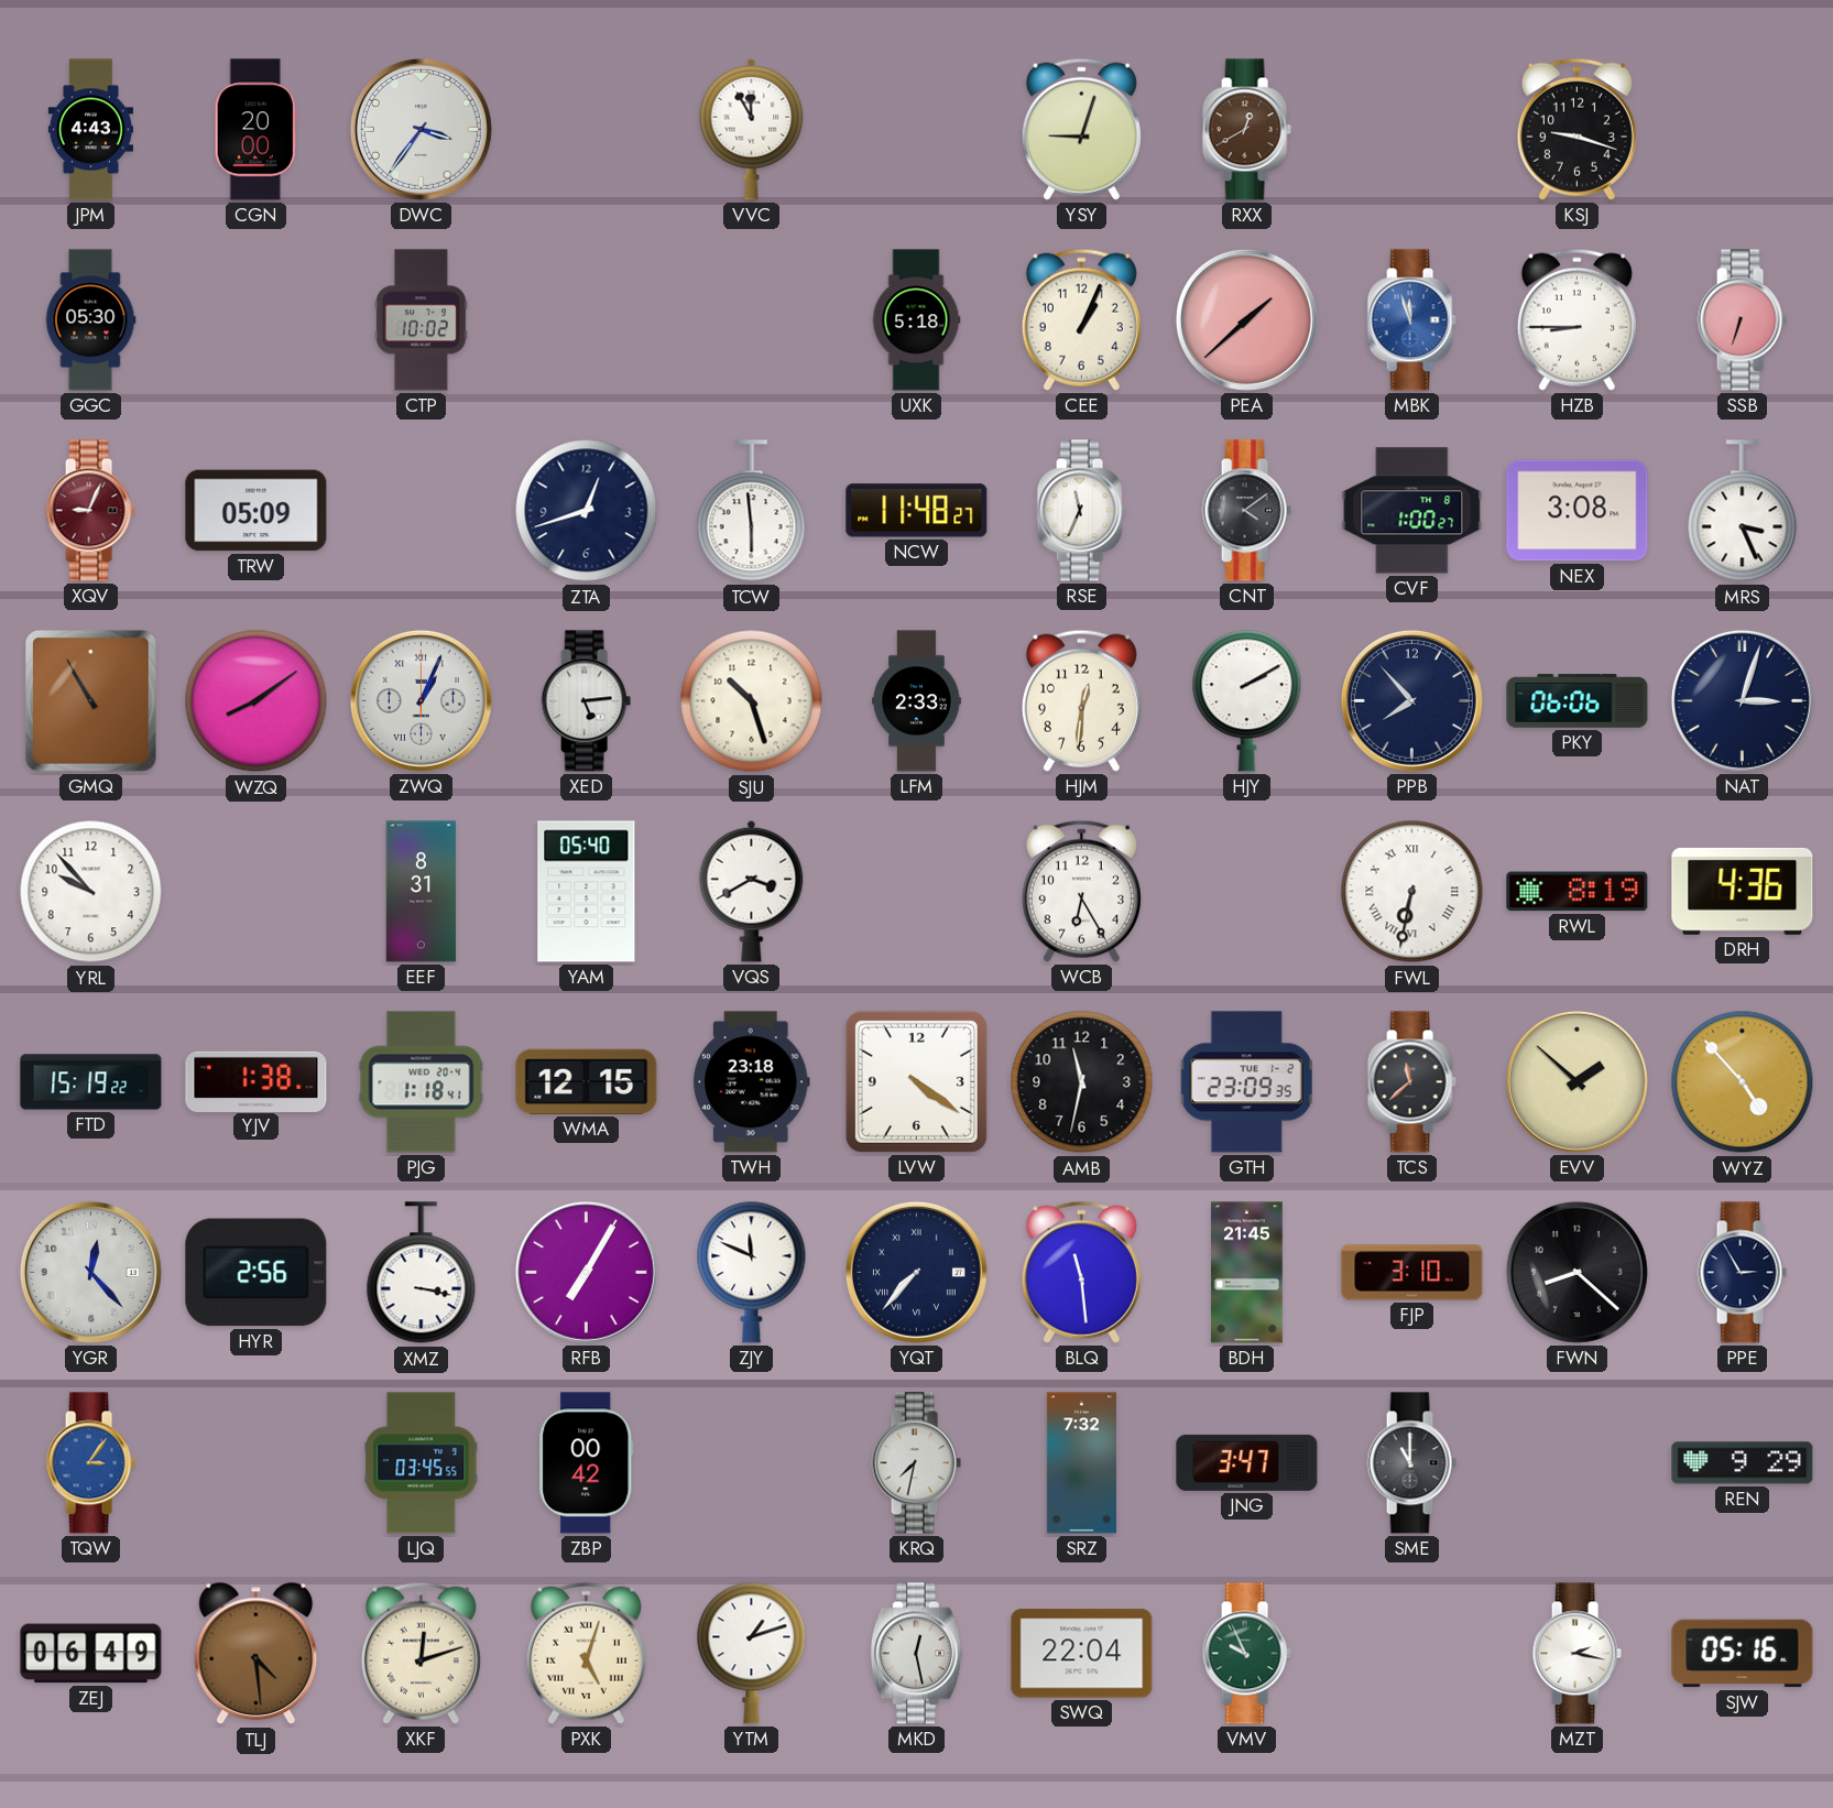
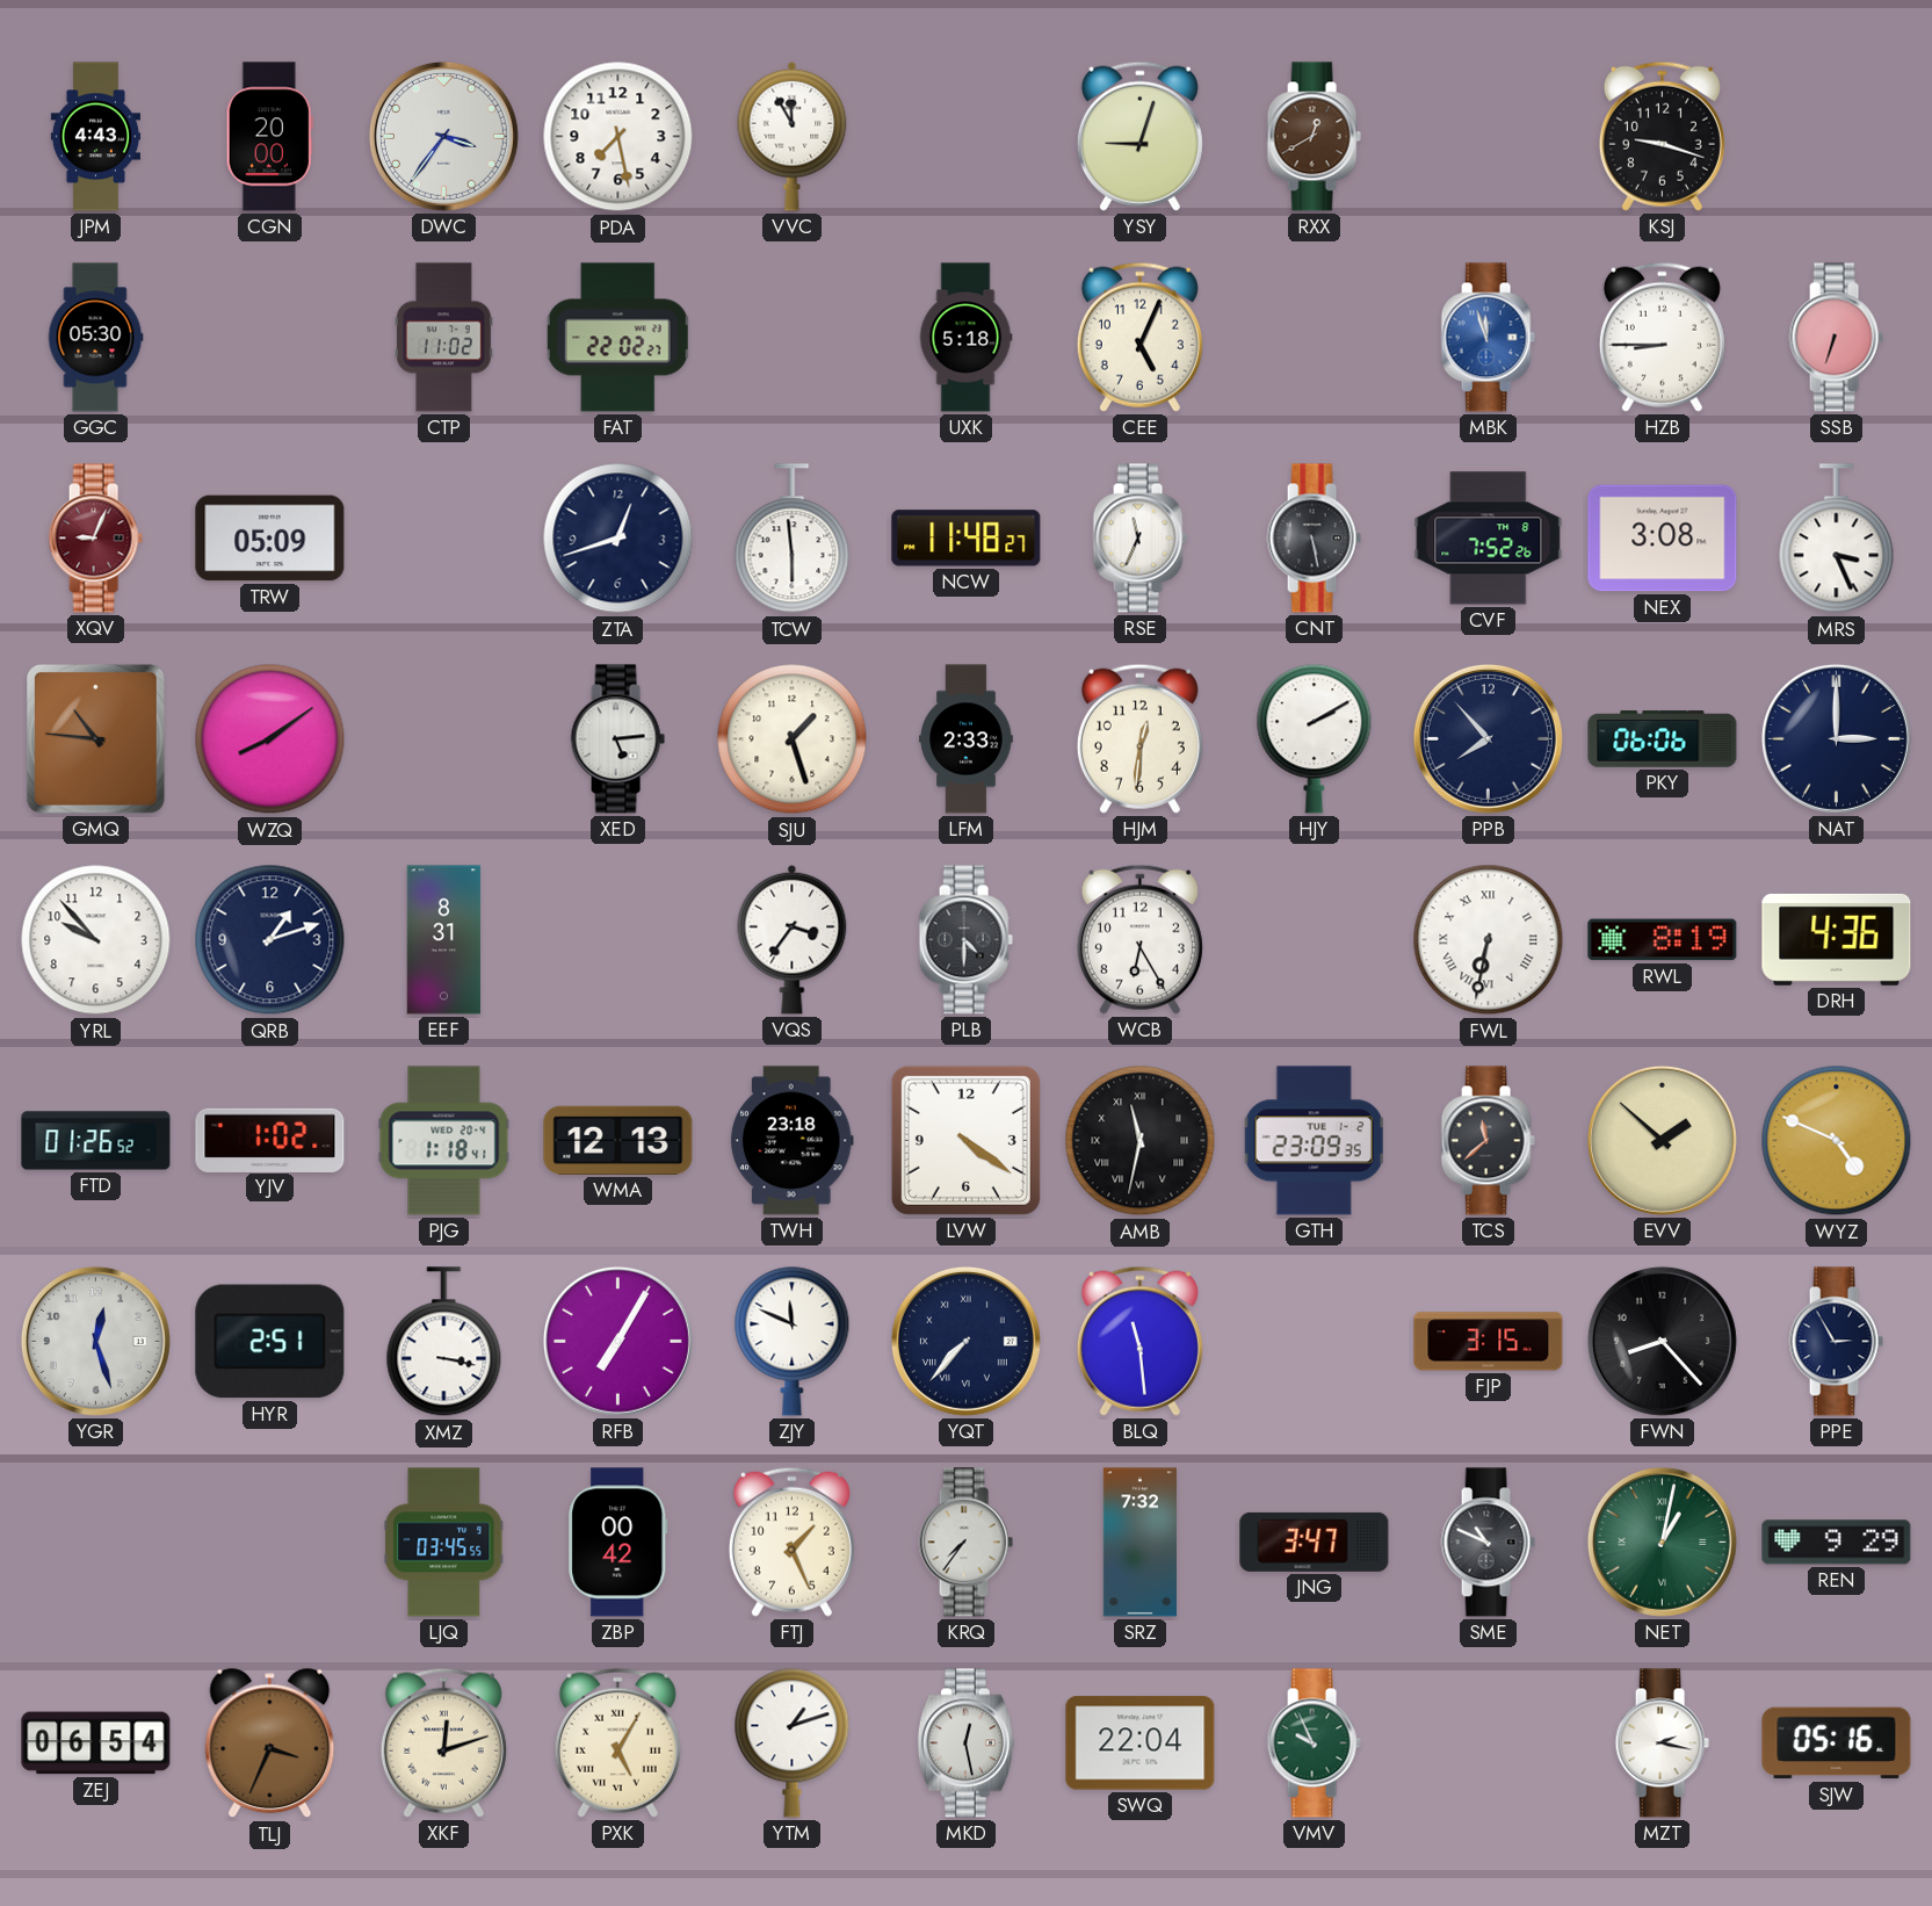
PDA: none -> 7:28
CTP: 10:02 -> 11:02
FAT: none -> 22:02
CEE: 1:04 -> 5:04
PEA: 1:38 -> none
CNT: 4:09 -> 5:28
CVF: 1:00 -> 7:52
GMQ: 10:55 -> 10:46
ZWQ: 1:04 -> none
SJU: 10:27 -> 1:27
NAT: 3:03 -> 3:00
QRB: none -> 1:12
YAM: 05:40 -> none
VQS: 3:40 -> 3:36
PLB: none -> 4:30
FTD: 15:19 -> 01:26
YJV: 1:38 -> 1:02
WMA: 12:15 -> 12:13
AMB numerals: Arabic -> Roman
WYZ: 4:53 -> 4:49
YGR: 12:23 -> 12:27
HYR: 2:56 -> 2:51
BDH: 21:45 -> none
FJP: 3:10 -> 3:15
FWN: 8:22 -> 8:23
TQW: 3:06 -> none
FTJ: none -> 1:26
KRQ: 7:32 -> 7:36
SME: 11:00 -> 10:49
NET: none -> 1:02
ZEJ: 06:49 -> 06:54
TLJ: 4:29 -> 3:34
PXK: 5:03 -> 5:05
